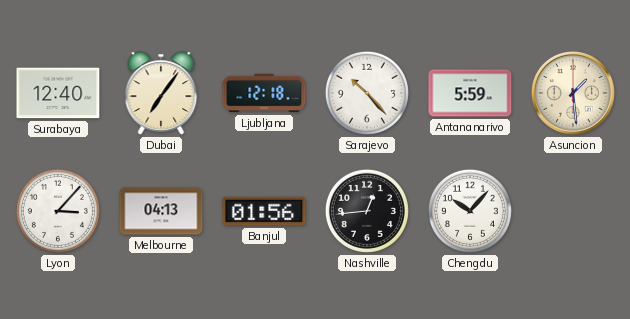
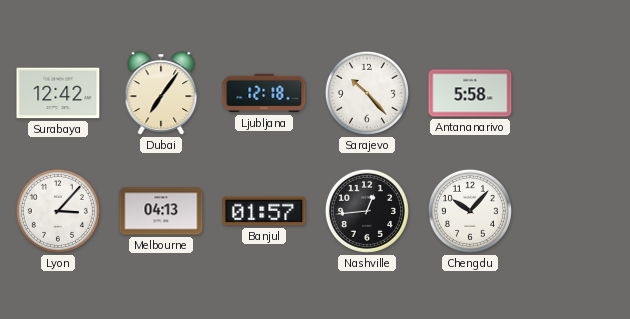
Surabaya: 12:40 -> 12:42
Antananarivo: 5:59 -> 5:58
Asuncion: 1:29 -> none
Banjul: 01:56 -> 01:57
